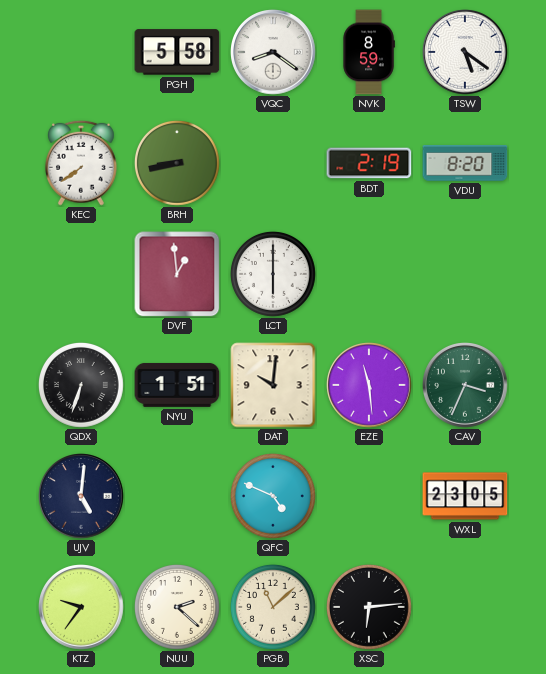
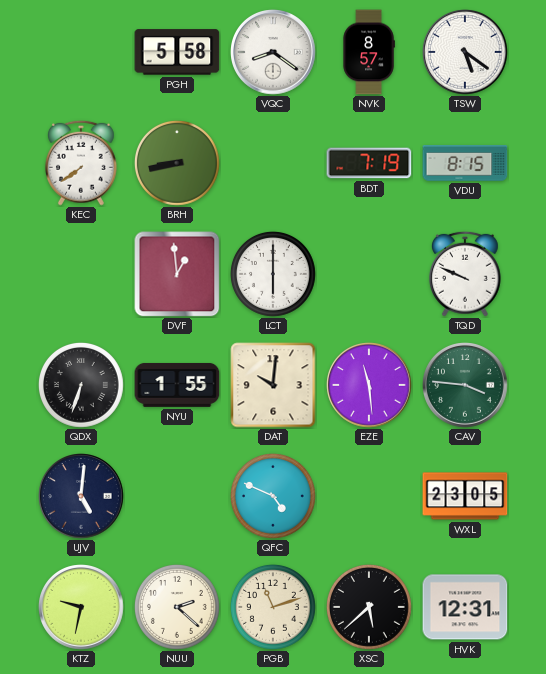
NVK: 8:59 -> 8:57
BDT: 2:19 -> 7:19
VDU: 8:20 -> 8:15
TQD: none -> 9:49
NYU: 1:51 -> 1:55
CAV: 3:34 -> 3:46
KTZ: 9:36 -> 9:32
PGB: 11:08 -> 11:12
XSC: 6:14 -> 5:38
HVK: none -> 12:31
